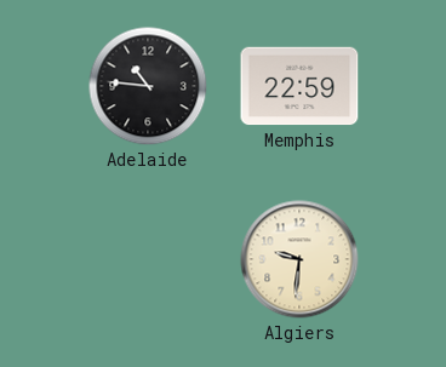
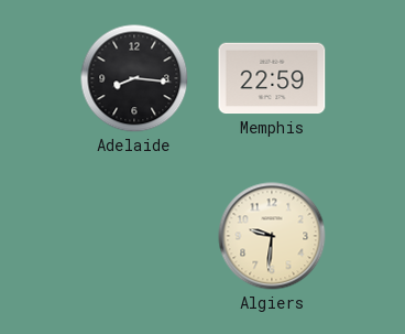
Adelaide: 10:46 -> 8:16
